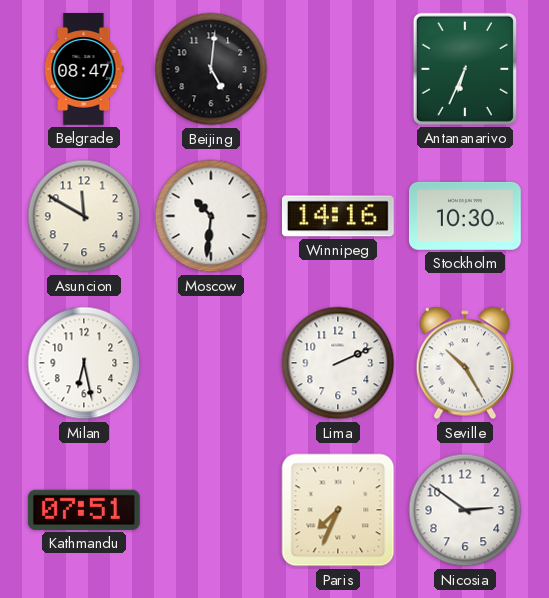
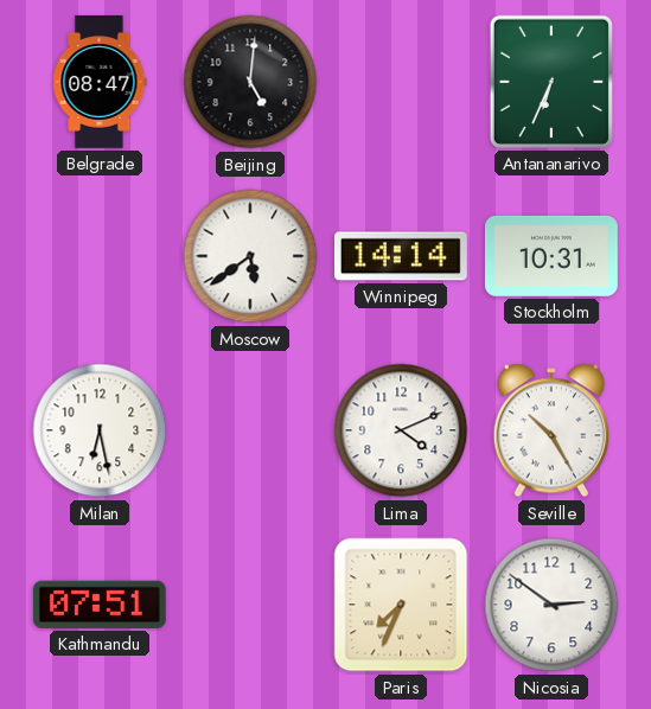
Asuncion: 11:50 -> none
Moscow: 10:31 -> 5:39
Winnipeg: 14:16 -> 14:14
Stockholm: 10:30 -> 10:31
Lima: 2:11 -> 4:11
